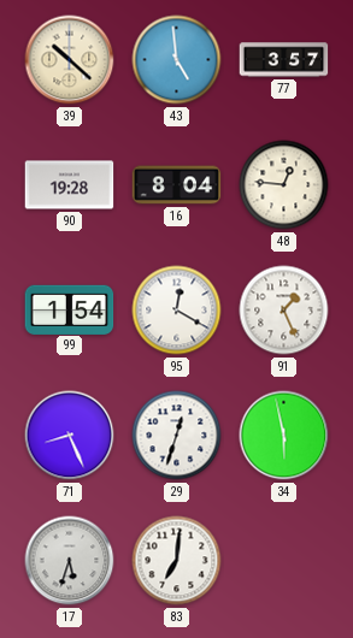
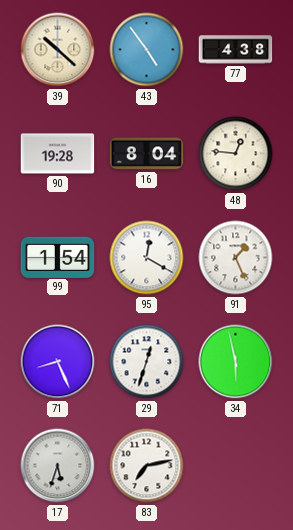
43: 4:59 -> 4:54
77: 3:57 -> 4:38
83: 7:01 -> 7:13
